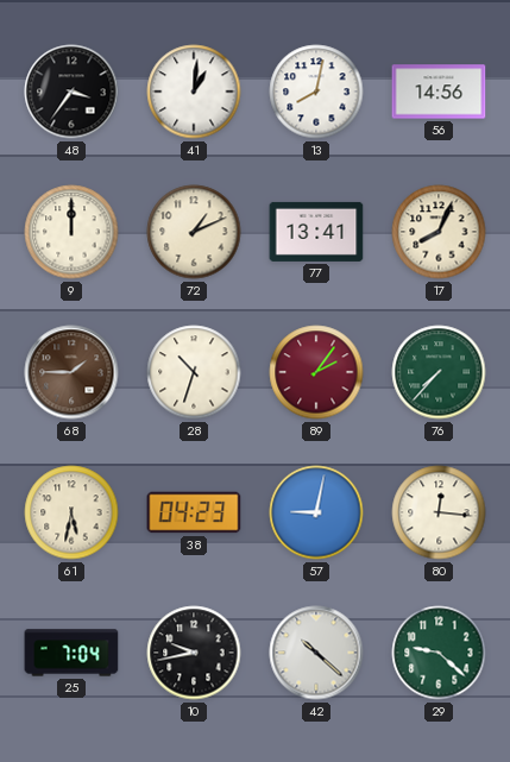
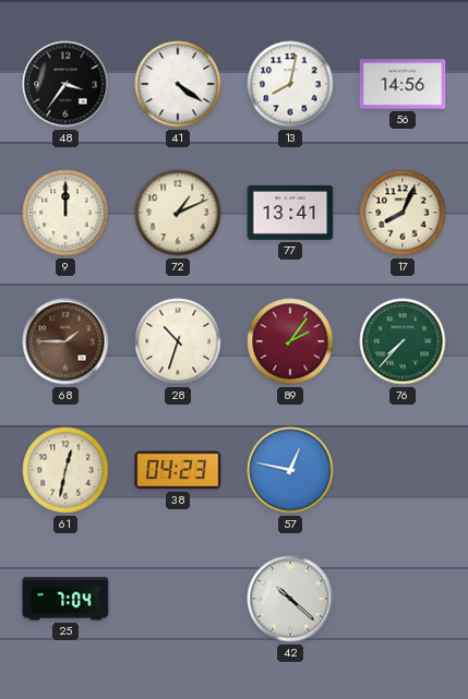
41: 1:01 -> 4:21
61: 5:32 -> 12:32
57: 9:02 -> 12:47
80: 12:16 -> none
10: 9:43 -> none
29: 9:22 -> none
